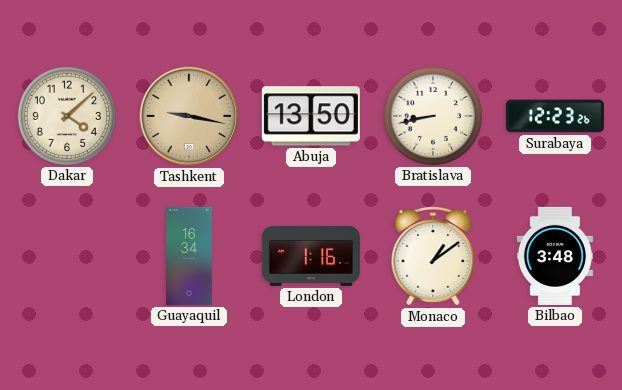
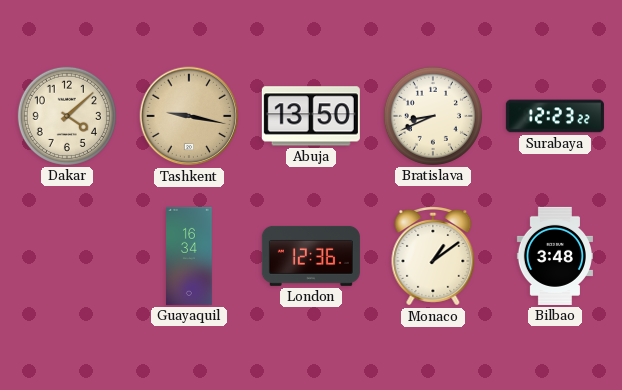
Bratislava: 8:43 -> 8:41
Surabaya: 12:23:26 -> 12:23:22
London: 1:16 -> 12:36
